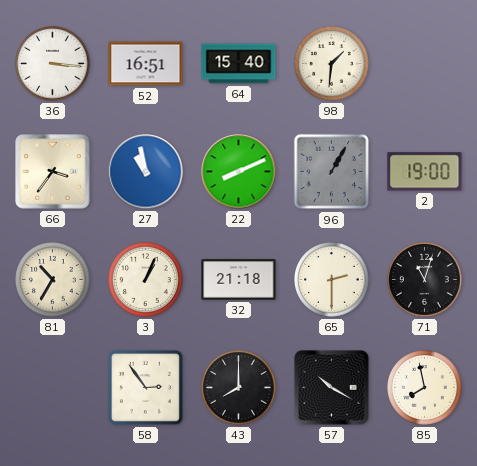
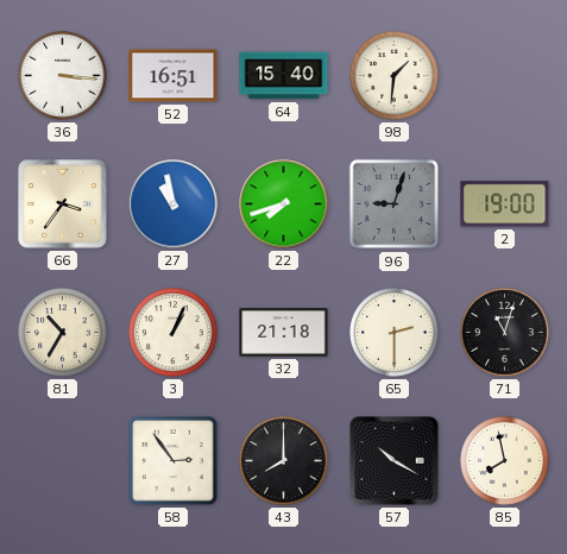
22: 8:11 -> 7:42
96: 1:05 -> 9:03
